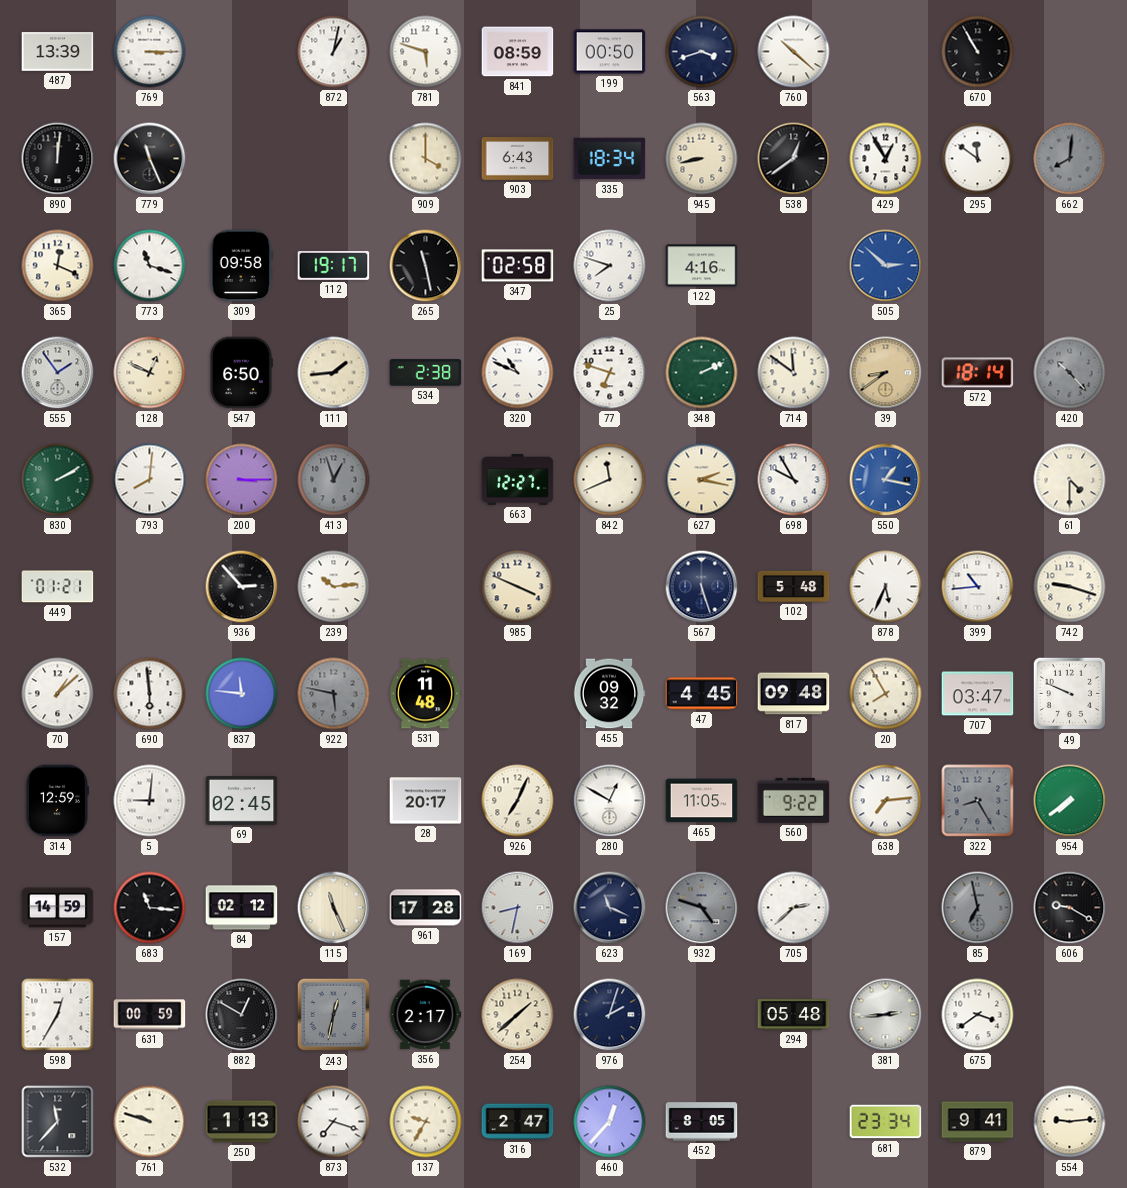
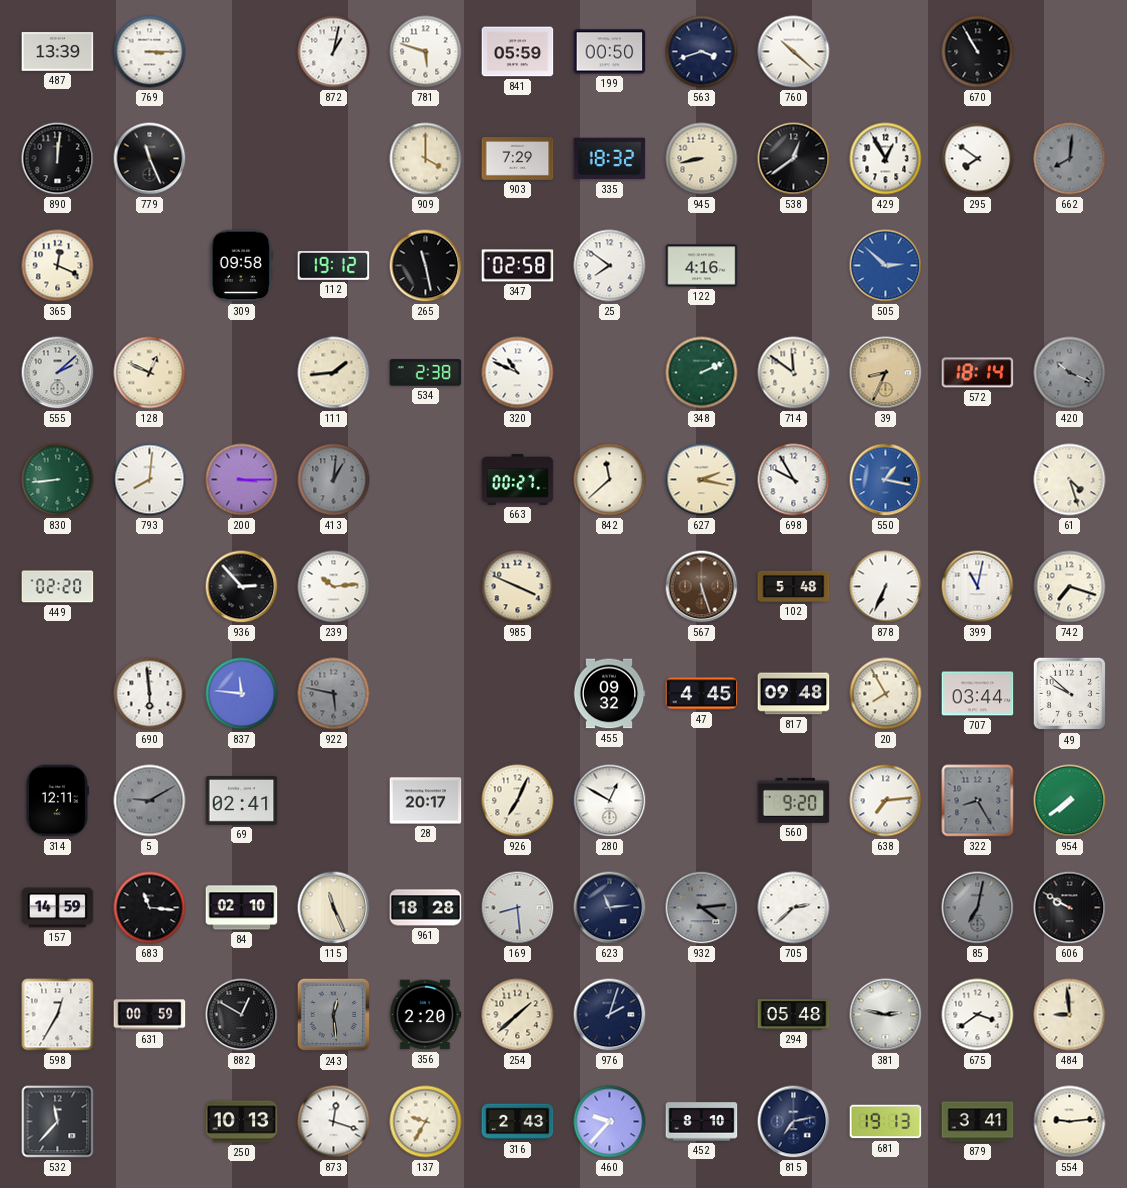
841: 08:59 -> 05:59
903: 6:43 -> 7:29
335: 18:34 -> 18:32
295: 11:51 -> 7:51
773: 11:18 -> none
112: 19:17 -> 19:12
25: 7:48 -> 7:51
555: 1:54 -> 2:08
547: 6:50 -> none
77: 6:48 -> none
39: 8:39 -> 8:34
420: 10:23 -> 10:19
830: 2:10 -> 8:44
413: 12:57 -> 1:01
663: 12:27 -> 00:27
842: 11:41 -> 11:38
61: 4:30 -> 4:27
449: 01:21 -> 02:20
567 dial: navy -> brown
878: 5:34 -> 6:34
399: 10:44 -> 11:02
742: 9:18 -> 7:18
70: 1:08 -> none
531: 11:48 -> none
707: 03:47 -> 03:44
49: 9:49 -> 9:52
314: 12:59 -> 12:11
5: 9:01 -> 9:10
5 dial: white -> grey
69: 02:45 -> 02:41
465: 11:05 -> none
560: 9:22 -> 9:20
84: 02:12 -> 02:10
961: 17:28 -> 18:28
169: 8:32 -> 8:29
623: 11:19 -> 11:14
932: 4:48 -> 4:14
85: 6:58 -> 7:02
606: 9:20 -> 9:50
243: 12:32 -> 12:29
356: 2:17 -> 2:20
381: 2:44 -> 2:47
484: none -> 8:59
761: 9:48 -> none
250: 1:13 -> 10:13
873: 7:18 -> 12:18
316: 2:47 -> 2:43
460: 12:37 -> 9:37
452: 8:05 -> 8:10
815: none -> 7:13
681: 23:34 -> 19:13
879: 9:41 -> 3:41
